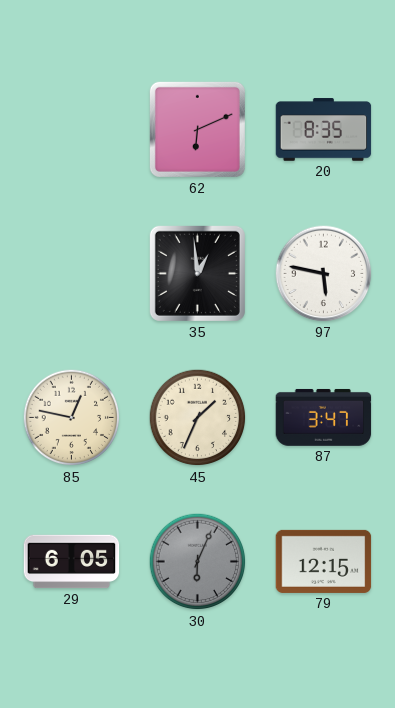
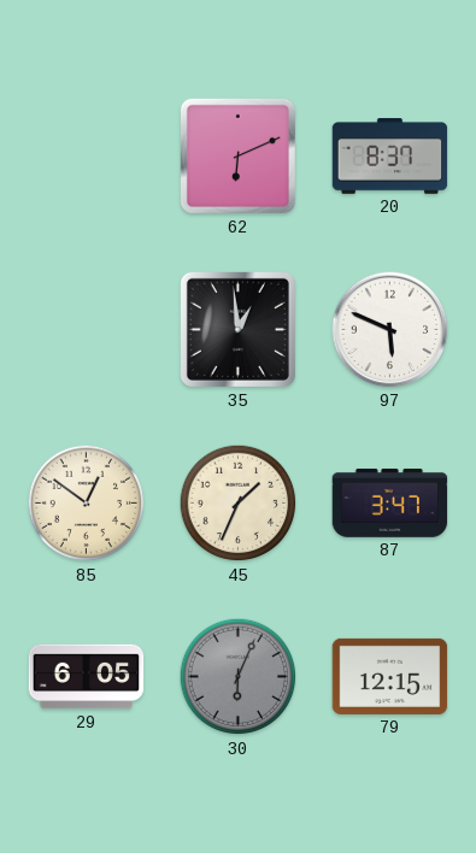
20: 8:35 -> 8:37
97: 5:47 -> 5:49
85: 12:47 -> 12:51
